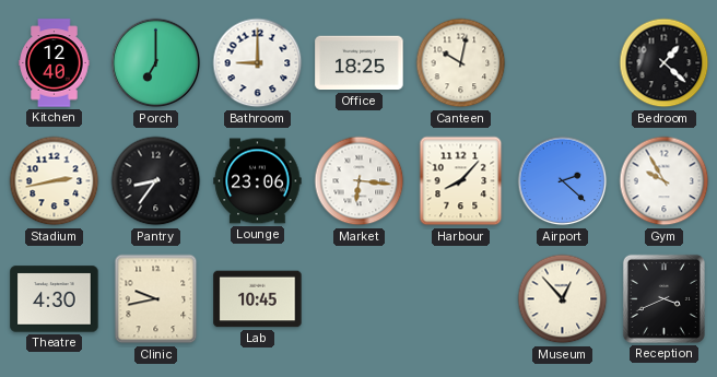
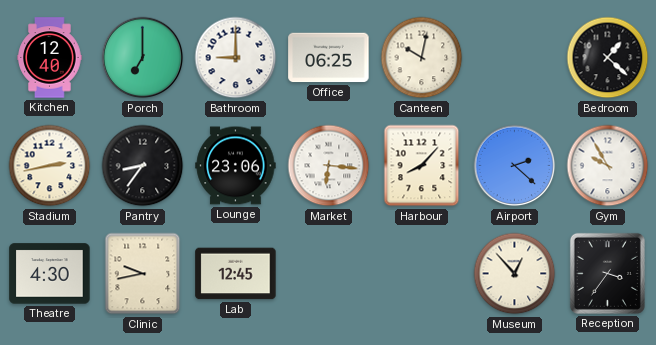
Office: 18:25 -> 06:25
Lab: 10:45 -> 12:45
Reception: 3:41 -> 3:36
